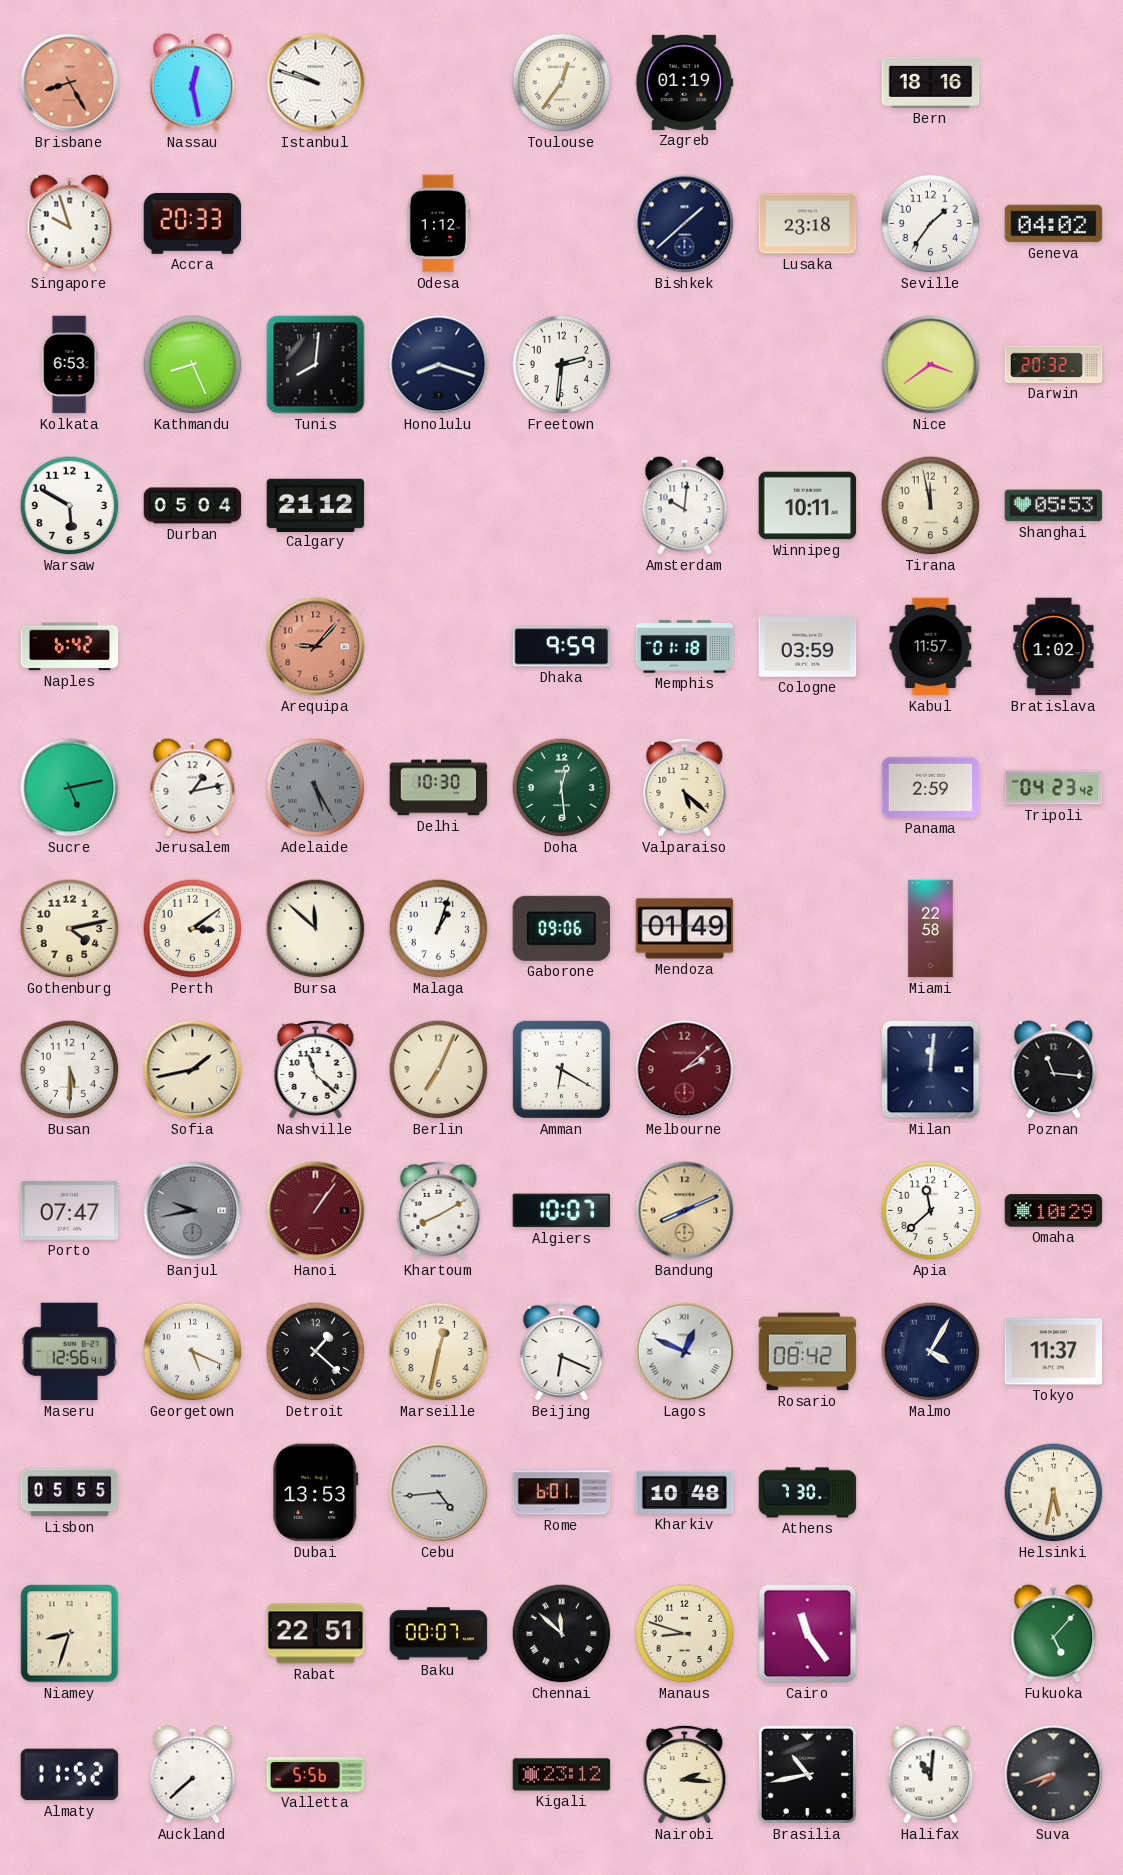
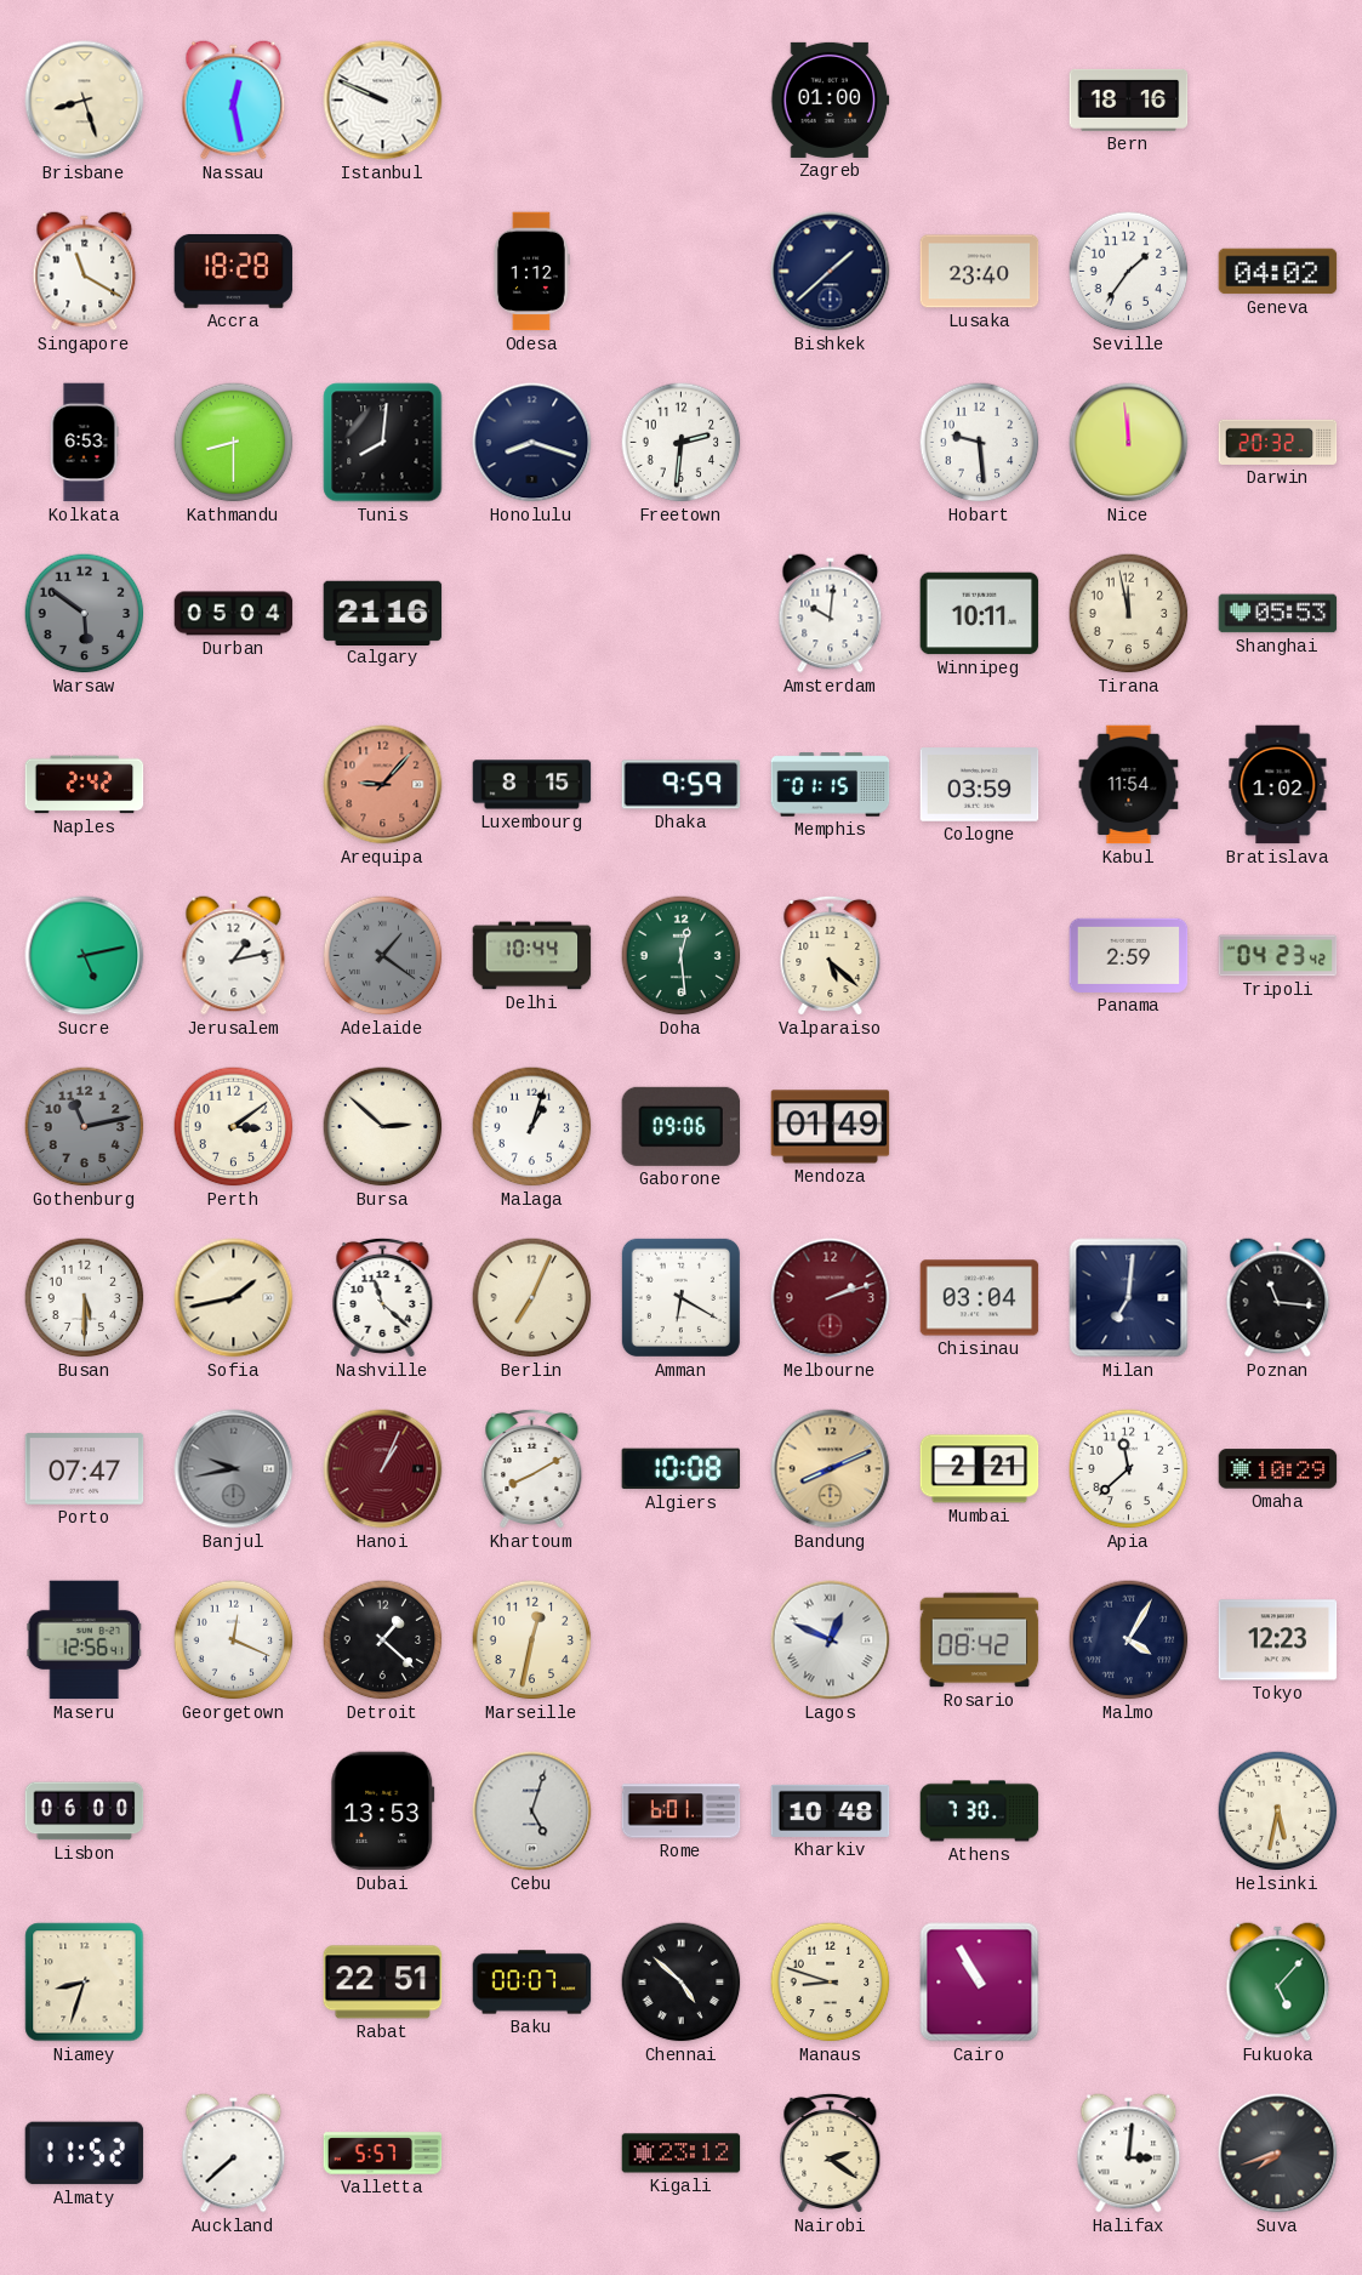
Brisbane: 8:25 -> 8:27
Brisbane dial: salmon -> cream
Istanbul: 9:48 -> 9:49
Toulouse: 12:36 -> none
Zagreb: 01:19 -> 01:00
Singapore: 9:57 -> 11:20
Accra: 20:33 -> 18:28
Lusaka: 23:18 -> 23:40
Kathmandu: 8:26 -> 8:30
Hobart: none -> 9:29
Nice: 3:39 -> 11:59
Warsaw: 5:50 -> 5:51
Warsaw dial: white -> grey
Calgary: 21:12 -> 21:16
Naples: 6:42 -> 2:42
Luxembourg: none -> 8:15
Memphis: 01:18 -> 01:15
Kabul: 11:57 -> 11:54
Adelaide: 5:25 -> 1:21
Delhi: 10:30 -> 10:44
Gothenburg: 4:13 -> 11:13
Gothenburg dial: cream -> grey
Bursa: 11:52 -> 2:52
Miami: 22:58 -> none
Melbourne: 2:08 -> 2:12
Chisinau: none -> 03:04
Milan: 12:01 -> 7:01
Hanoi: 1:06 -> 1:04
Algiers: 10:07 -> 10:08
Mumbai: none -> 2:21
Georgetown: 5:19 -> 12:19
Beijing: 6:19 -> none
Tokyo: 11:37 -> 12:23
Lisbon: 05:55 -> 06:00
Cebu: 4:44 -> 5:03
Chennai: 11:52 -> 4:52
Cairo: 11:24 -> 10:55
Valletta: 5:56 -> 5:57
Nairobi: 2:16 -> 2:21
Brasilia: 10:43 -> none
Halifax: 11:01 -> 3:01
